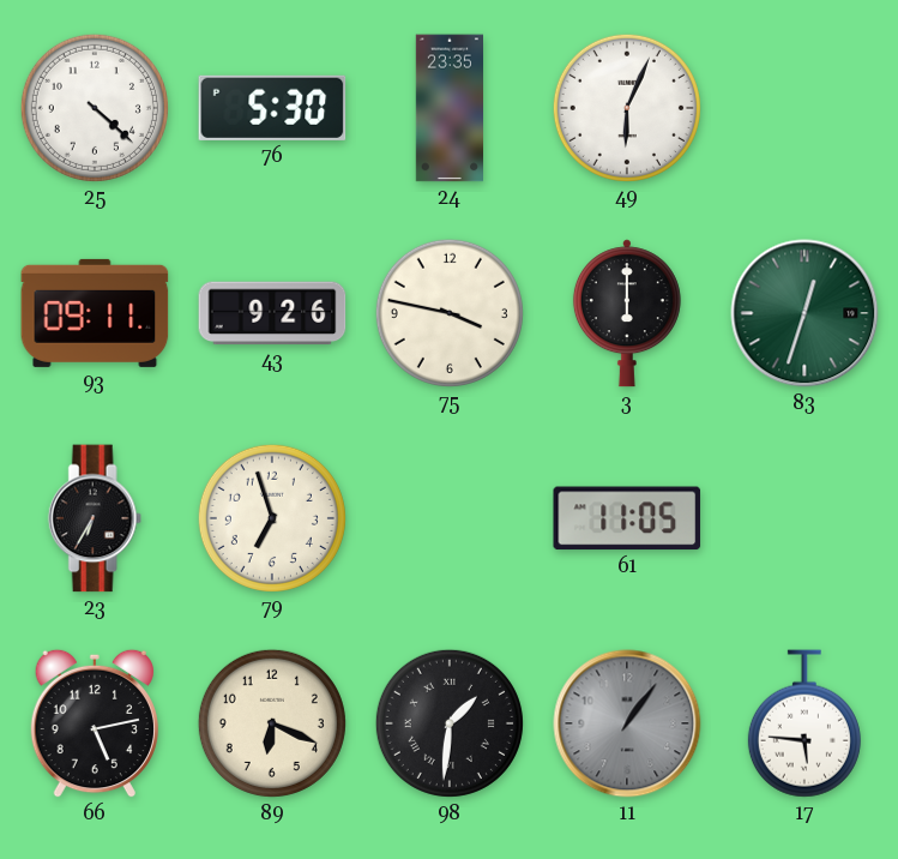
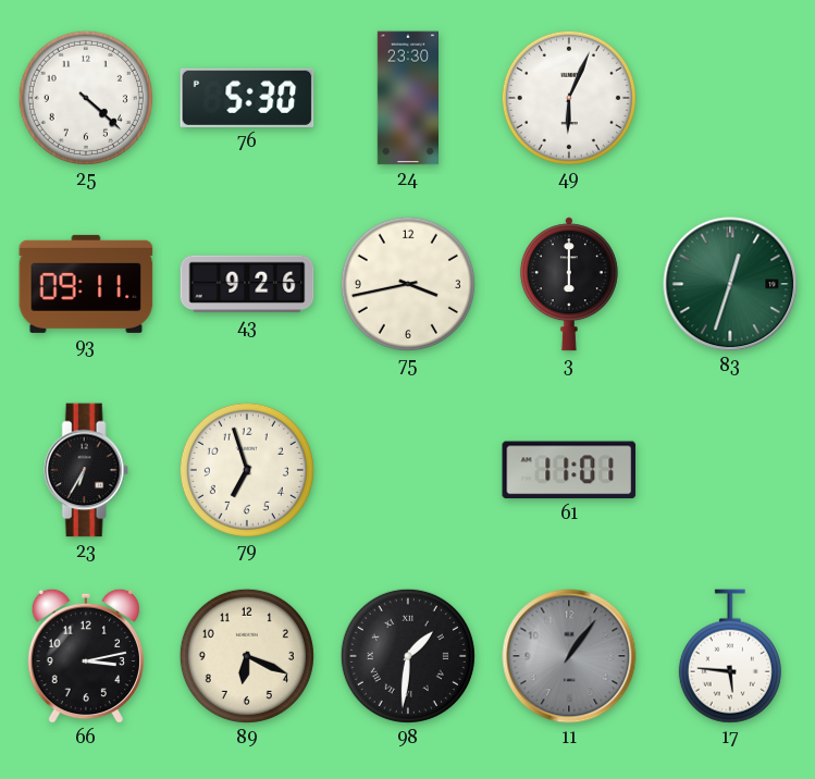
24: 23:35 -> 23:30
75: 3:47 -> 3:43
61: 11:05 -> 11:01
66: 5:13 -> 3:13
